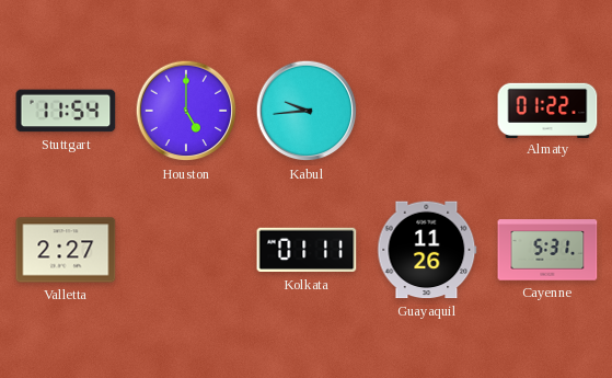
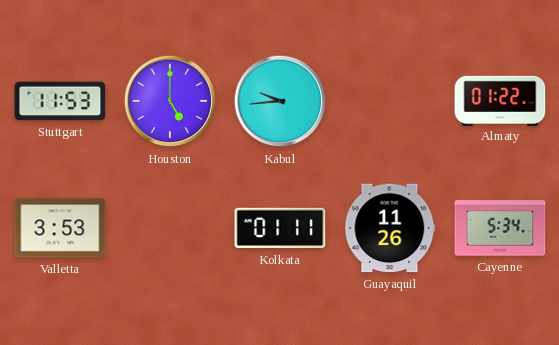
Stuttgart: 11:54 -> 11:53
Valletta: 2:27 -> 3:53
Cayenne: 5:31 -> 5:34
